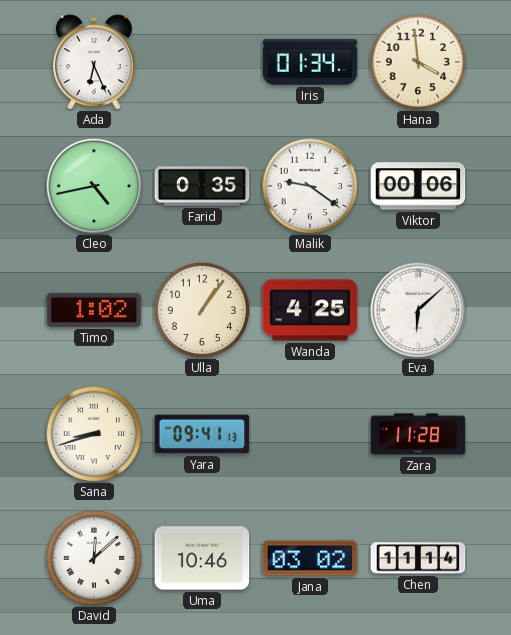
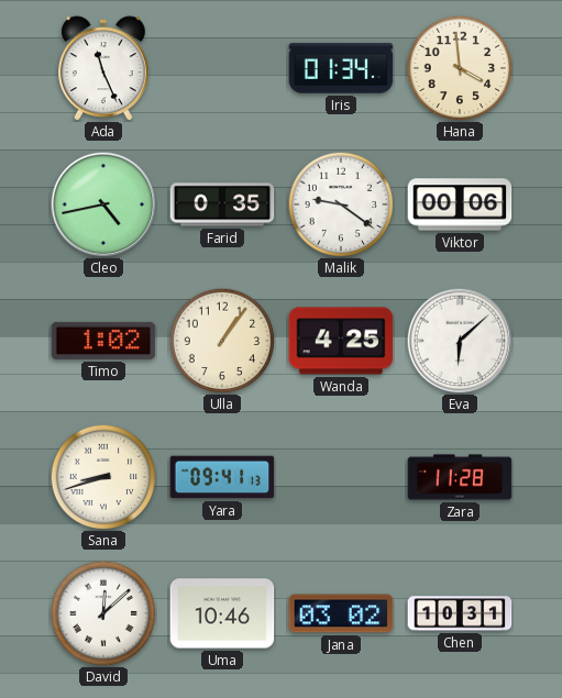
Ada: 6:26 -> 11:26
Chen: 11:14 -> 10:31
